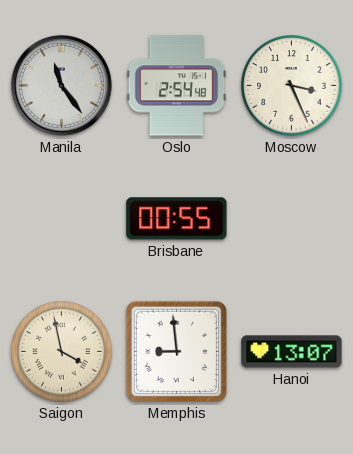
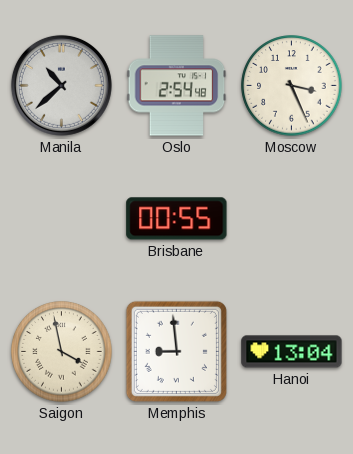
Manila: 11:24 -> 10:38
Hanoi: 13:07 -> 13:04
